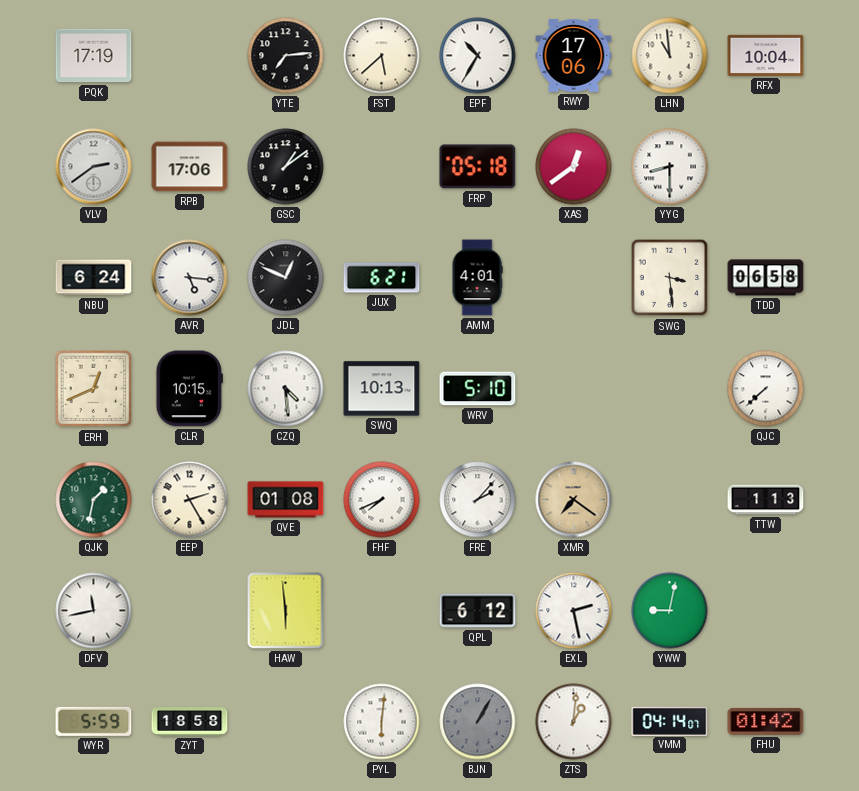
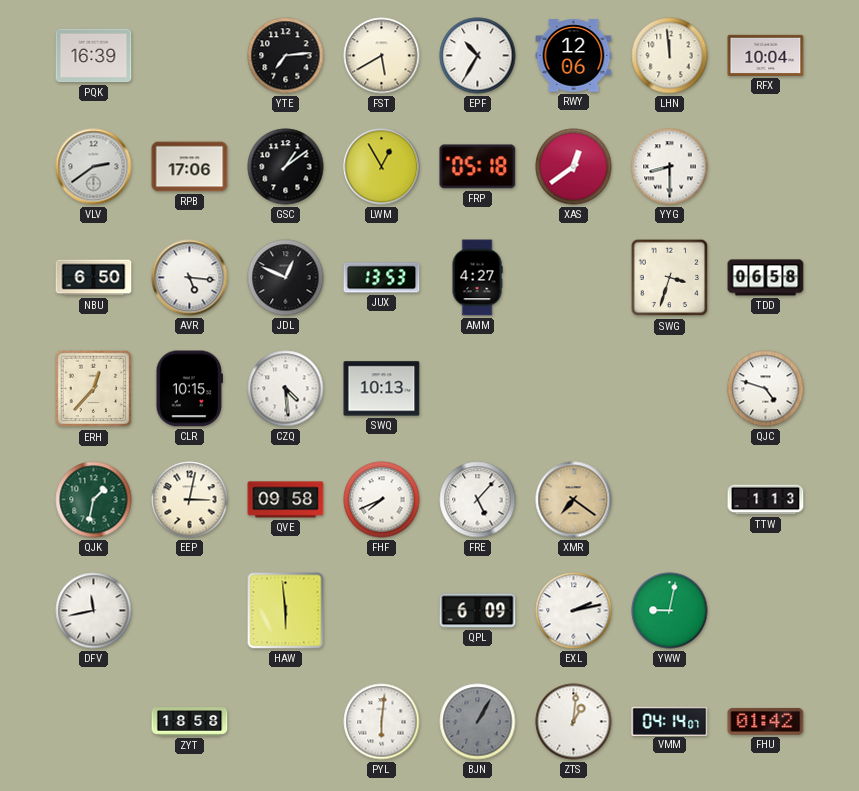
PQK: 17:19 -> 16:39
FST: 5:38 -> 5:40
RWY: 17:06 -> 12:06
LHN: 10:59 -> 11:59
LWM: none -> 12:55
NBU: 6:24 -> 6:50
JUX: 6:21 -> 13:53
AMM: 4:01 -> 4:27
SWG: 3:29 -> 3:33
ERH: 12:41 -> 12:37
WRV: 5:10 -> none
QJC: 7:38 -> 4:48
EEP: 2:25 -> 3:02
QVE: 01:08 -> 09:58
FRE: 2:07 -> 5:07
QPL: 6:12 -> 6:09
EXL: 2:28 -> 2:13
WYR: 5:59 -> none
